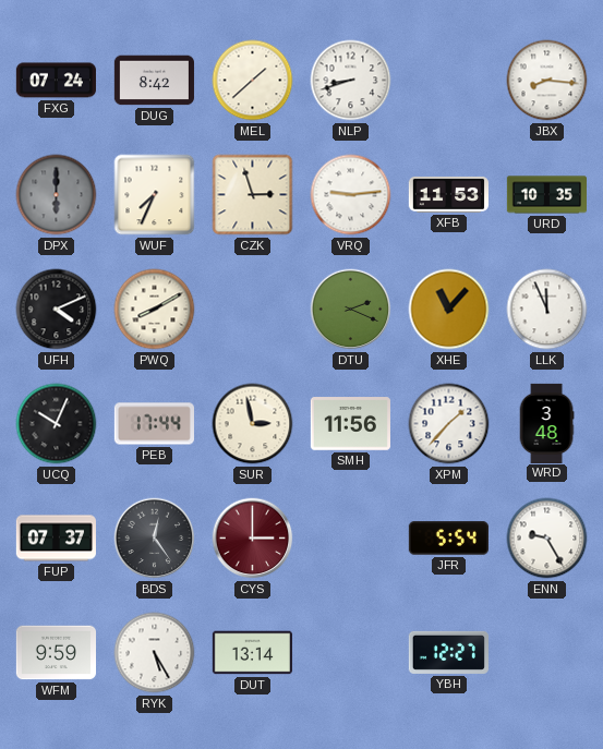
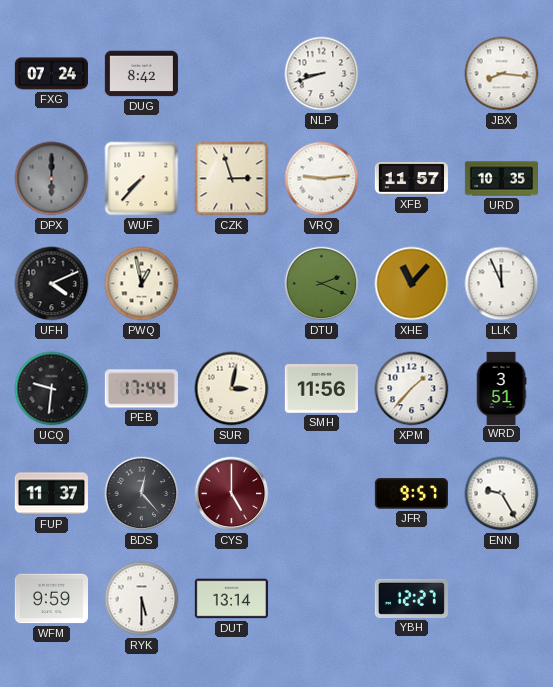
MEL: 1:38 -> none
WUF: 7:34 -> 7:37
XFB: 11:53 -> 11:57
PWQ: 8:10 -> 12:58
UCQ: 10:04 -> 9:31
SUR: 2:58 -> 3:02
WRD: 3:48 -> 3:51
FUP: 07:37 -> 11:37
BDS: 12:24 -> 12:23
CYS: 3:00 -> 5:00
JFR: 5:54 -> 9:57
RYK: 5:25 -> 5:30
